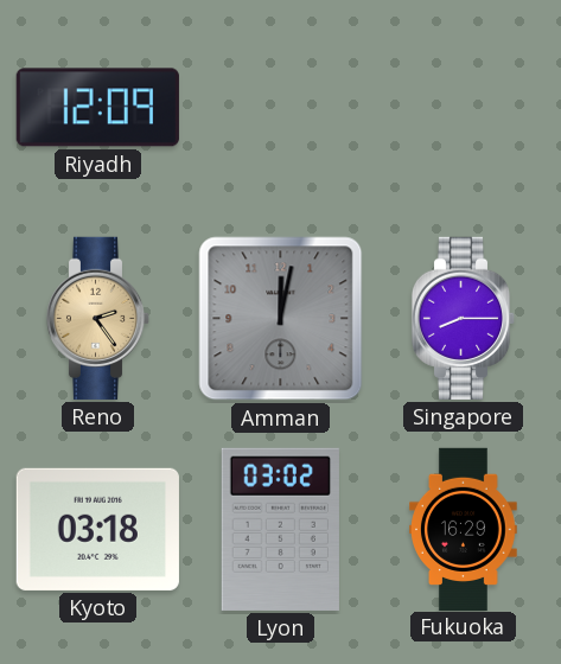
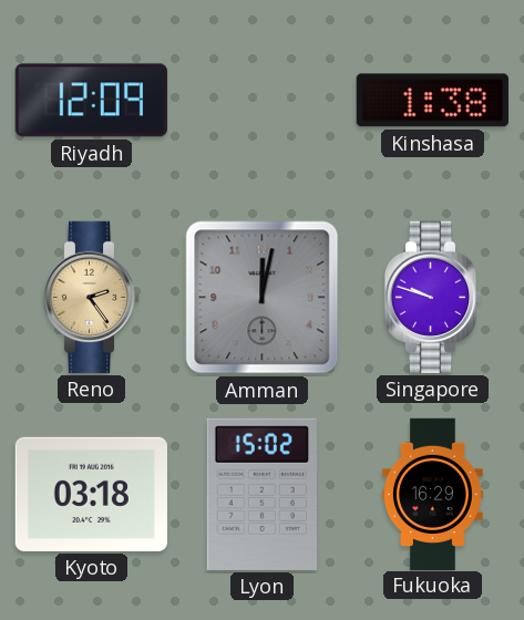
Kinshasa: none -> 1:38
Singapore: 8:15 -> 9:48
Lyon: 03:02 -> 15:02
